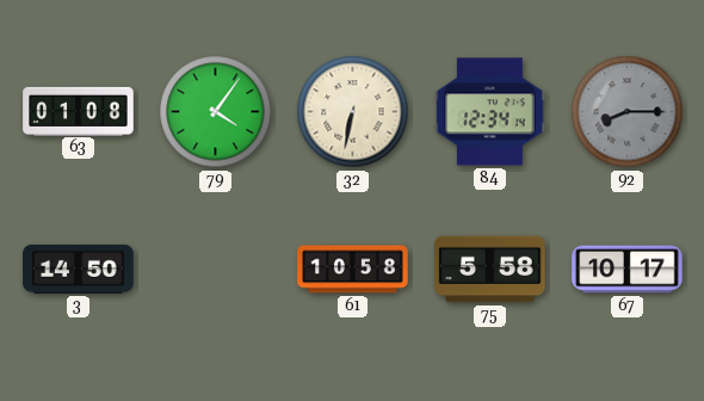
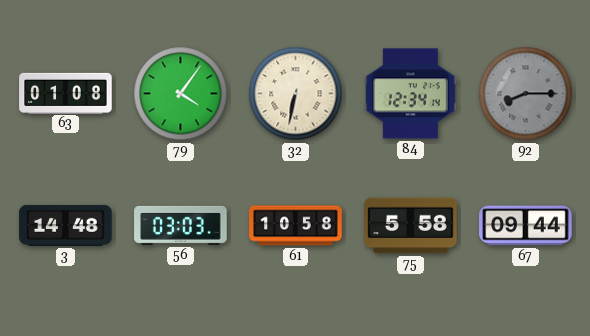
3: 14:50 -> 14:48
56: none -> 03:03
67: 10:17 -> 09:44
